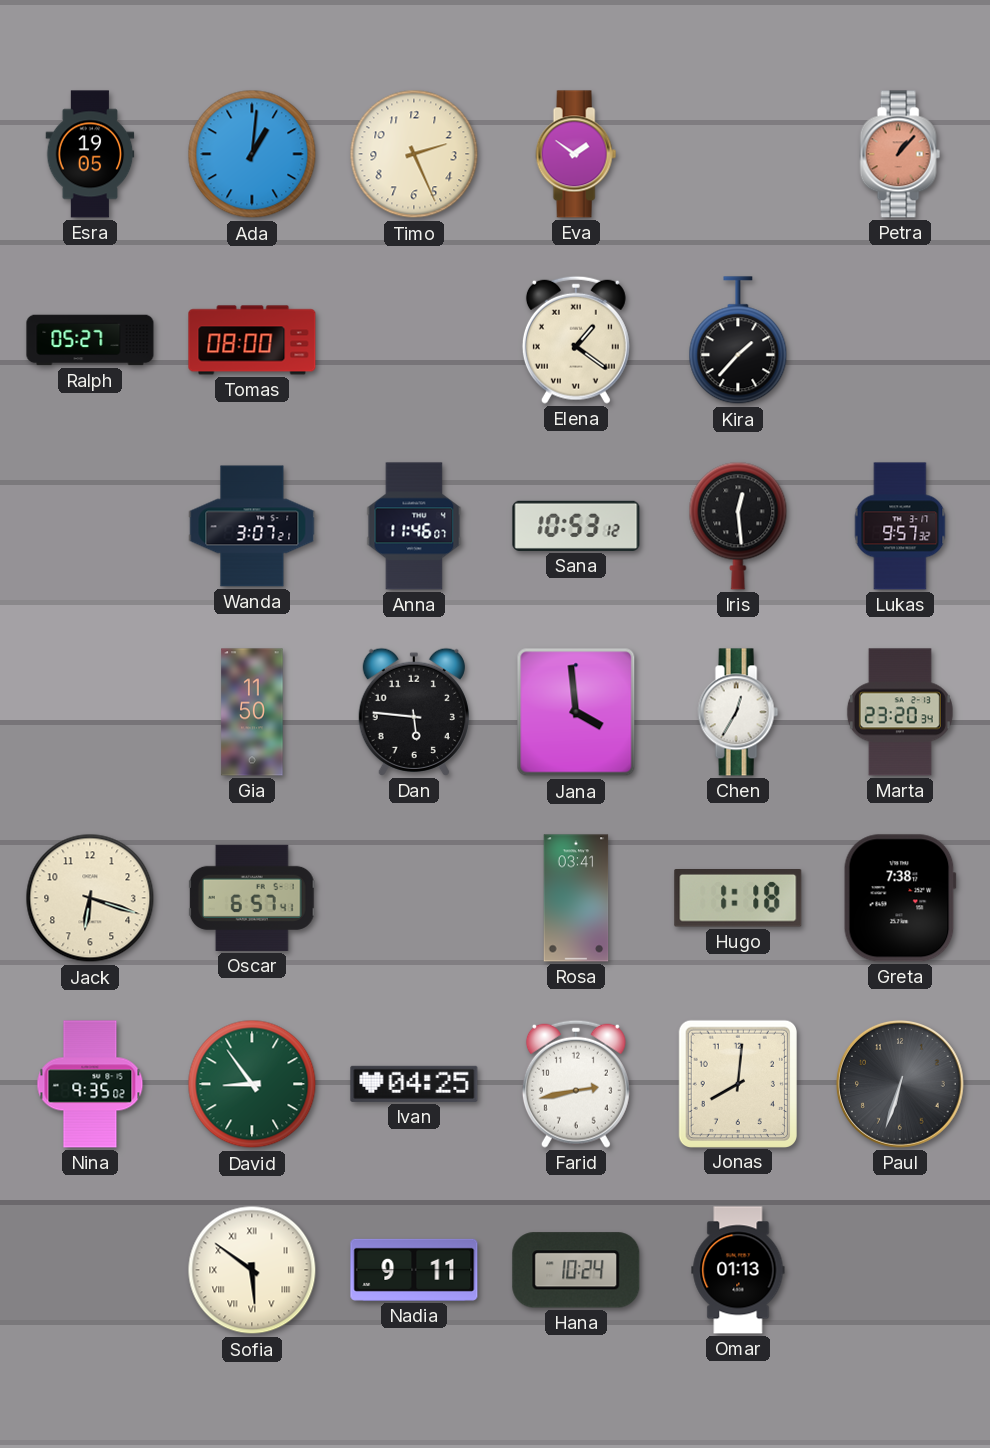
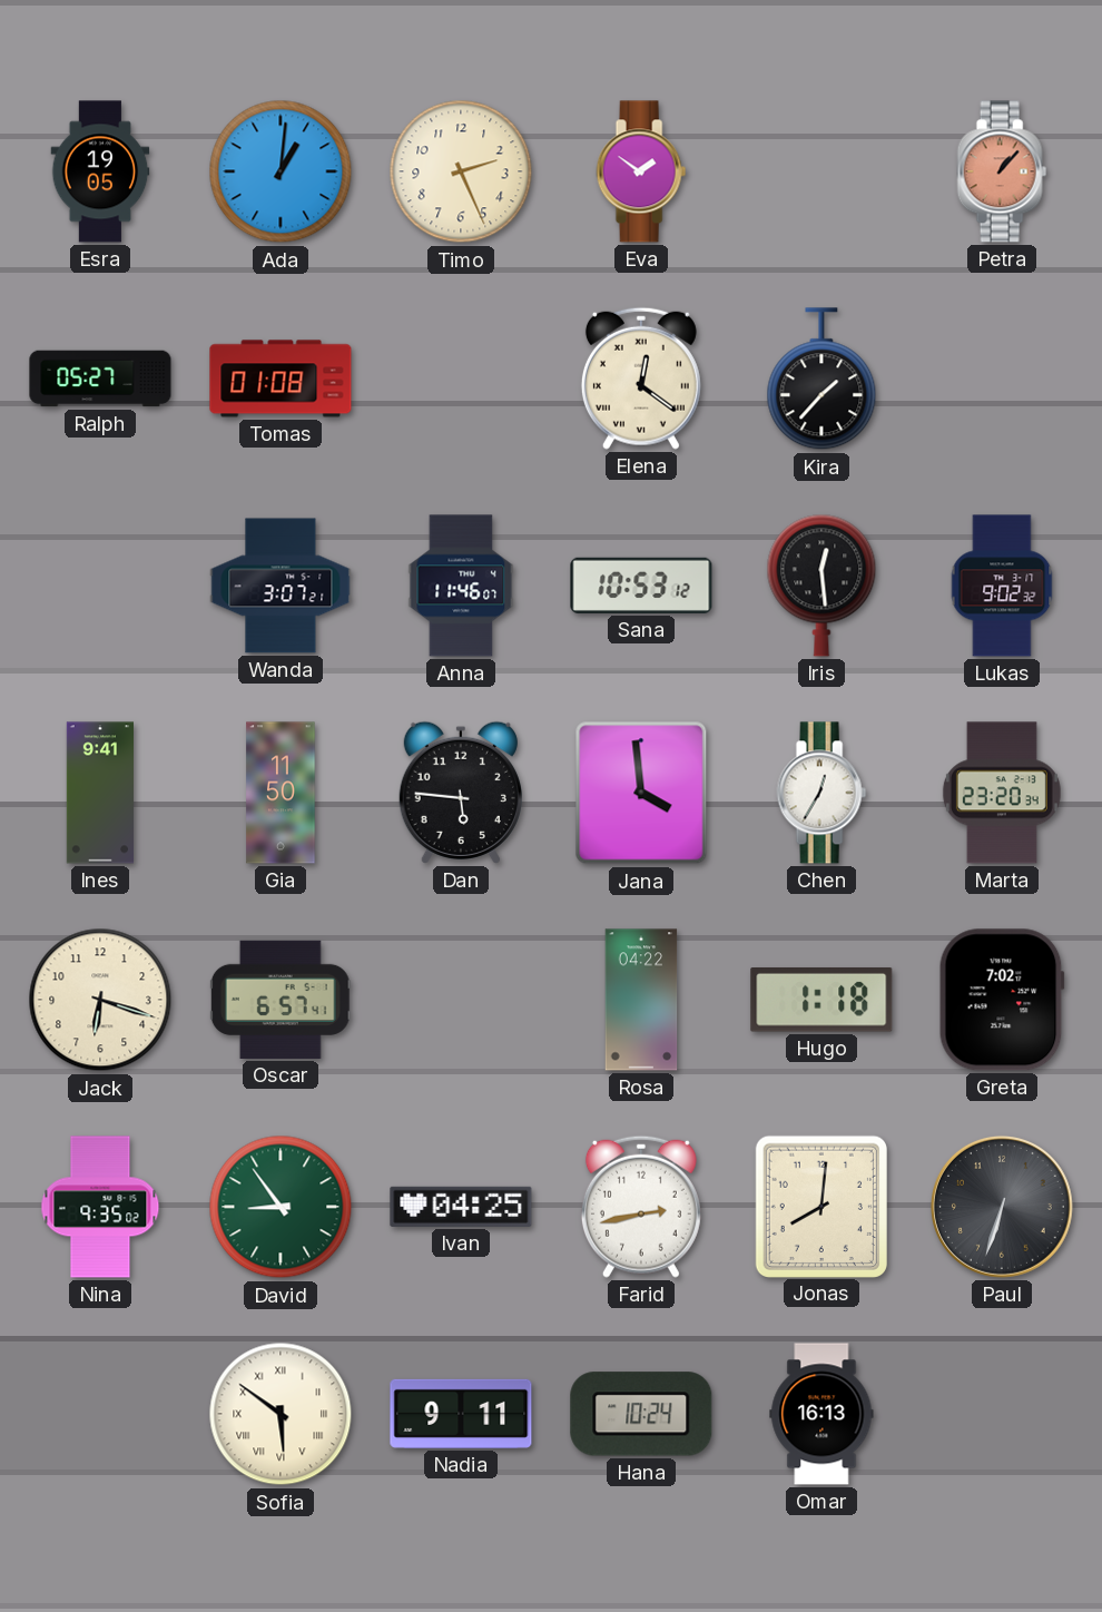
Tomas: 08:00 -> 01:08
Elena: 1:21 -> 12:21
Lukas: 9:57 -> 9:02
Ines: none -> 9:41
Rosa: 03:41 -> 04:22
Greta: 7:38 -> 7:02
Omar: 01:13 -> 16:13
